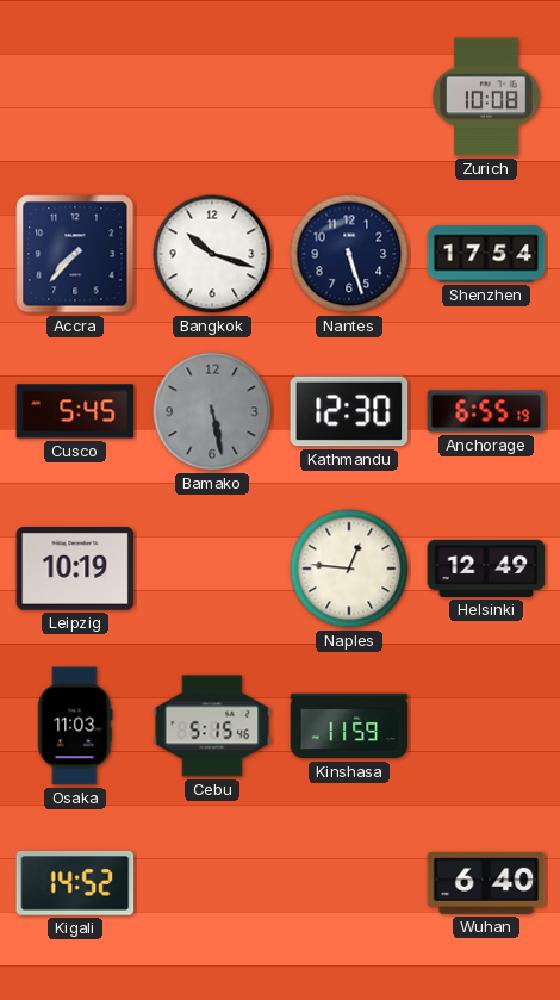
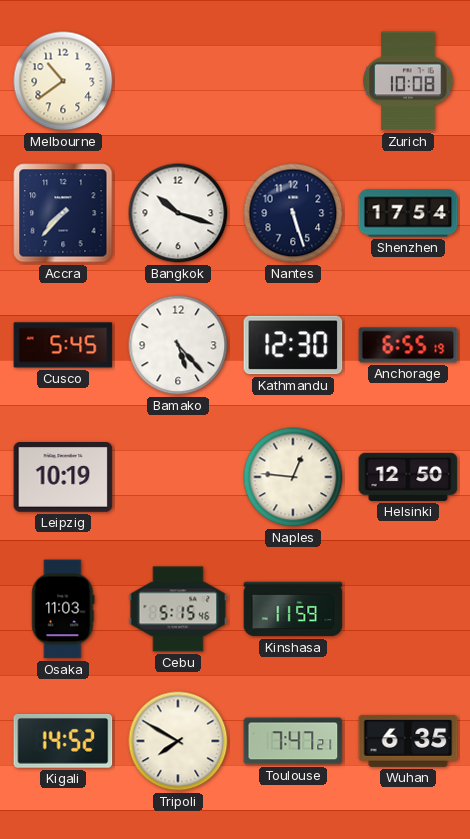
Melbourne: none -> 10:39
Bamako: 5:28 -> 5:23
Bamako dial: grey -> white
Helsinki: 12:49 -> 12:50
Tripoli: none -> 7:50
Toulouse: none -> 7:47
Wuhan: 6:40 -> 6:35
